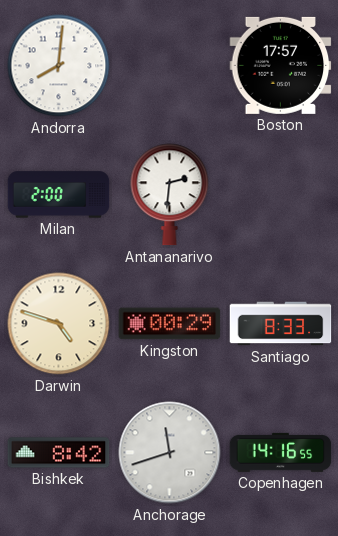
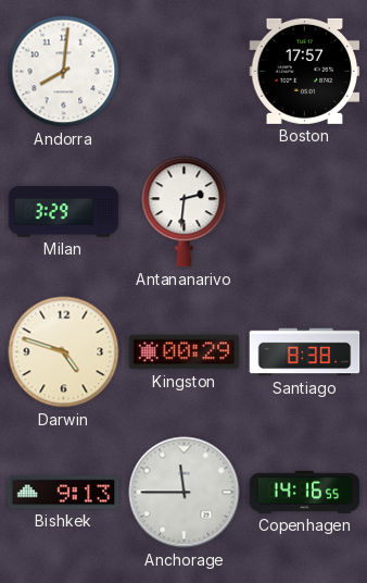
Milan: 2:00 -> 3:29
Santiago: 8:33 -> 8:38
Bishkek: 8:42 -> 9:13
Anchorage: 11:42 -> 11:45
